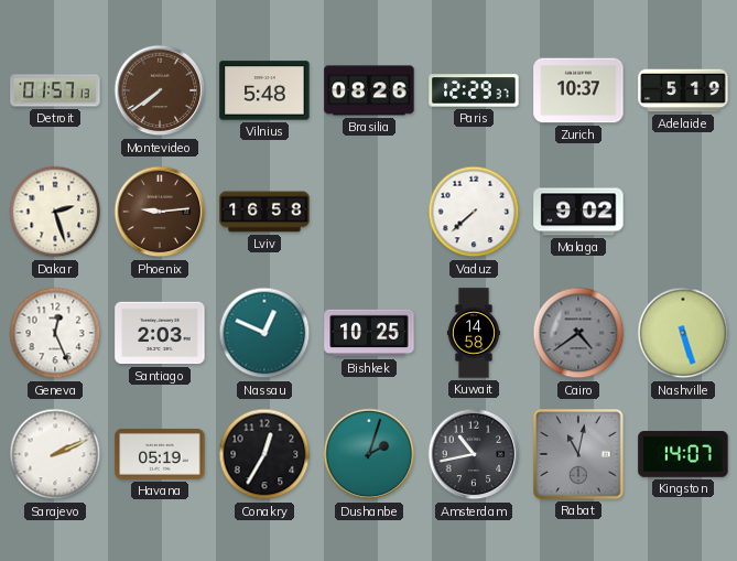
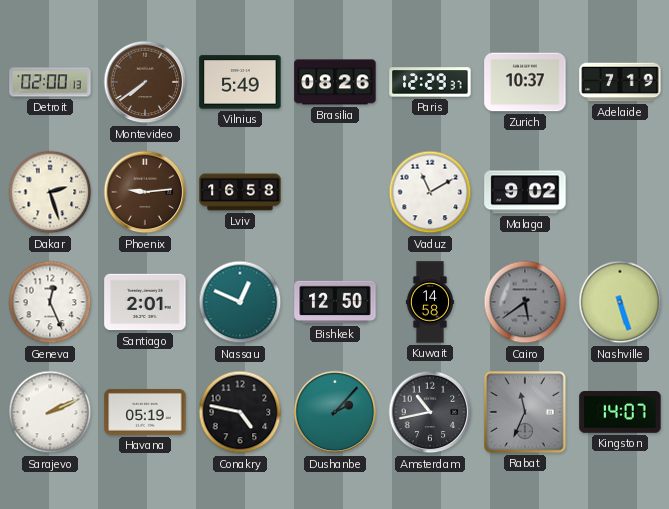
Detroit: 01:57 -> 02:00
Vilnius: 5:48 -> 5:49
Adelaide: 5:19 -> 7:19
Vaduz: 7:38 -> 11:10
Santiago: 2:03 -> 2:01
Bishkek: 10:25 -> 12:50
Cairo: 4:39 -> 5:39
Conakry: 12:35 -> 4:47
Dushanbe: 2:03 -> 2:07
Rabat: 11:02 -> 11:34
